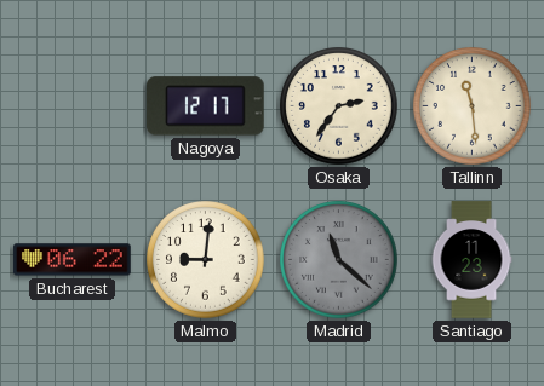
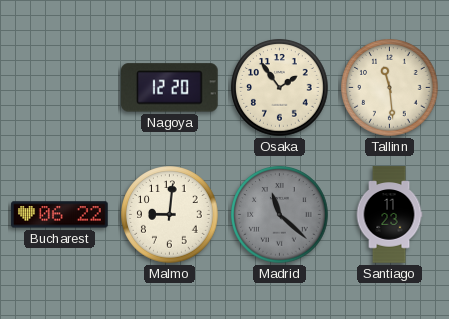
Nagoya: 12:17 -> 12:20
Osaka: 2:36 -> 1:54
